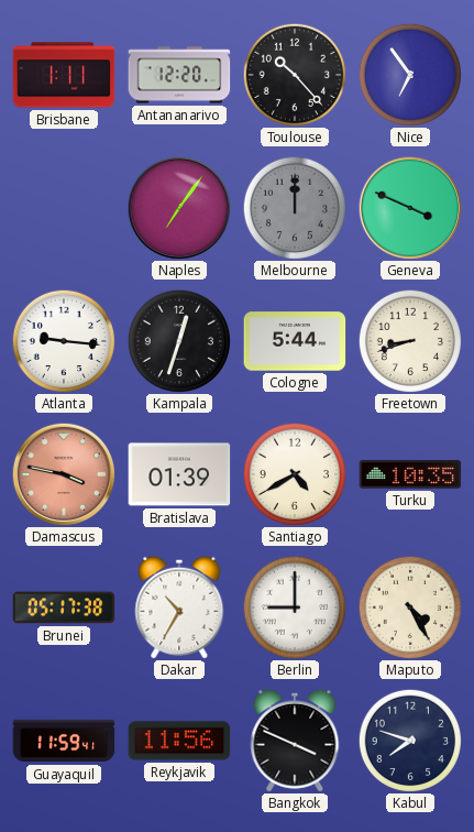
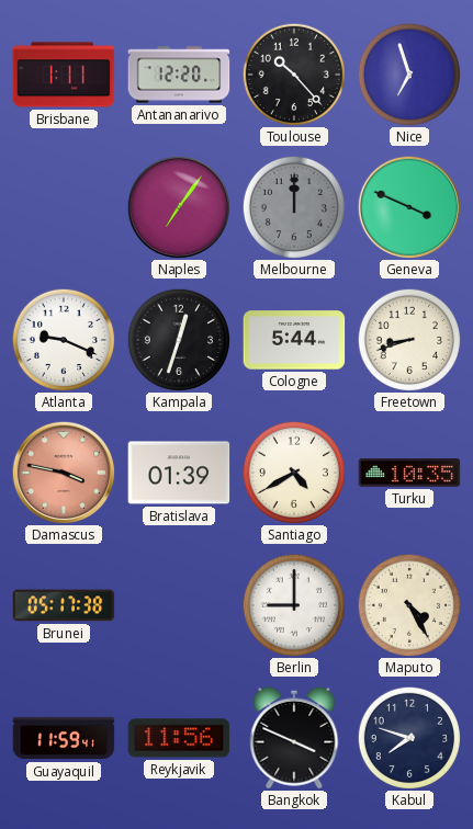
Nice: 6:54 -> 6:57
Atlanta: 9:16 -> 9:19
Dakar: 10:35 -> none
